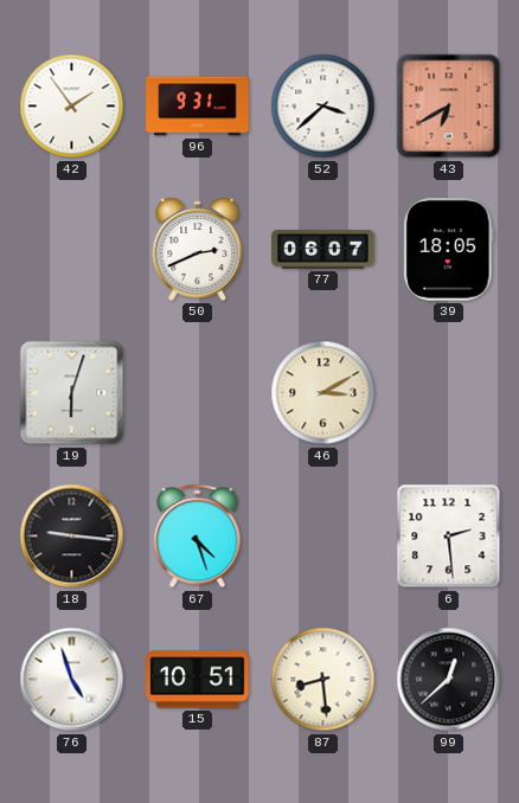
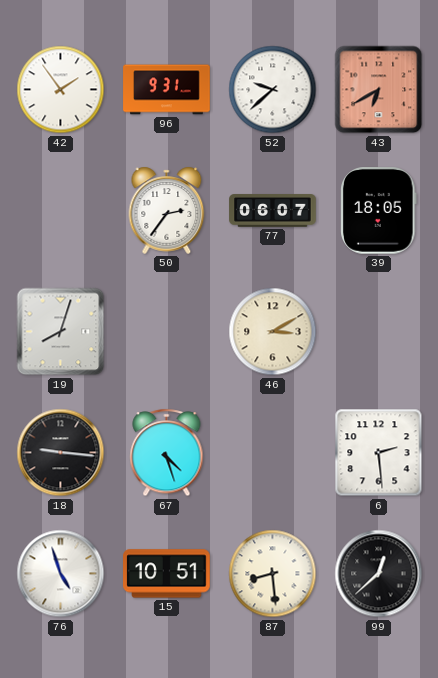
52: 3:38 -> 9:38
50: 2:41 -> 2:36
19: 6:03 -> 8:03
